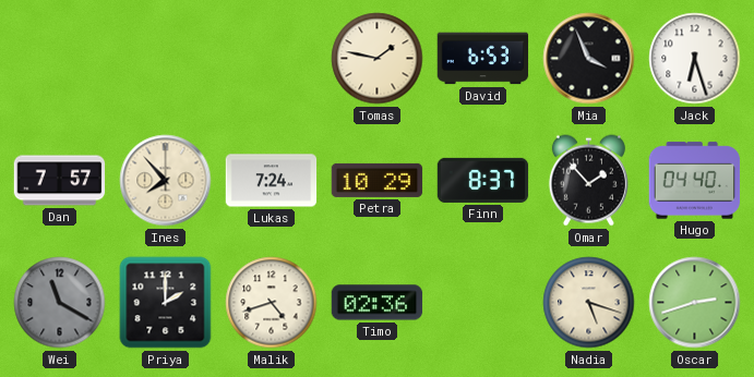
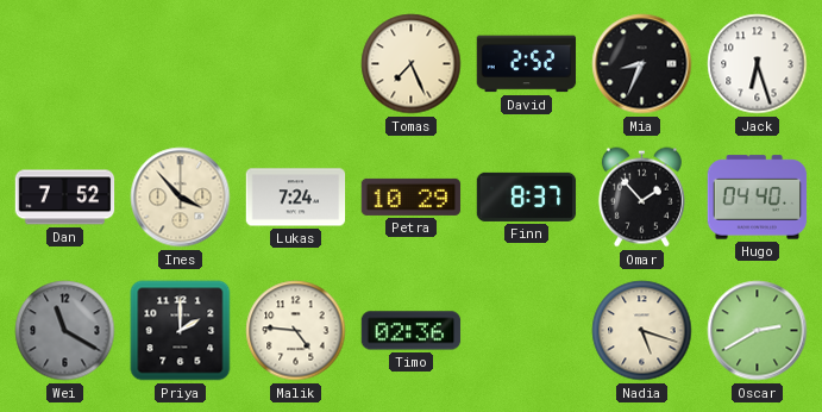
Tomas: 1:47 -> 7:26
David: 6:53 -> 2:52
Mia: 3:56 -> 8:34
Dan: 7:57 -> 7:52
Ines: 7:53 -> 3:53
Malik: 4:42 -> 4:46
Oscar: 2:42 -> 2:40
